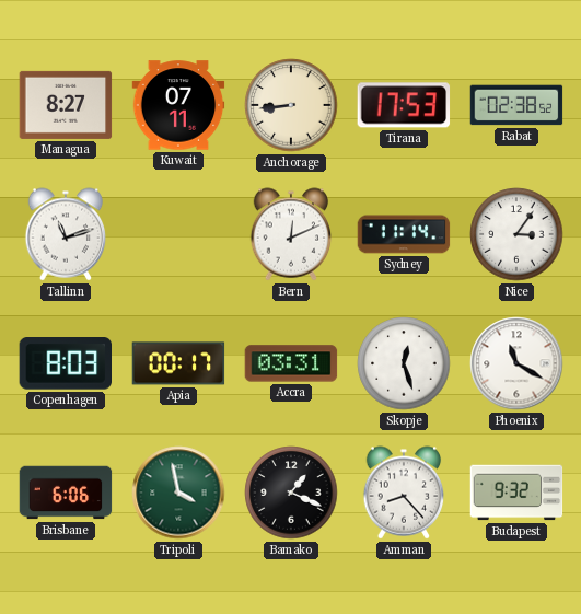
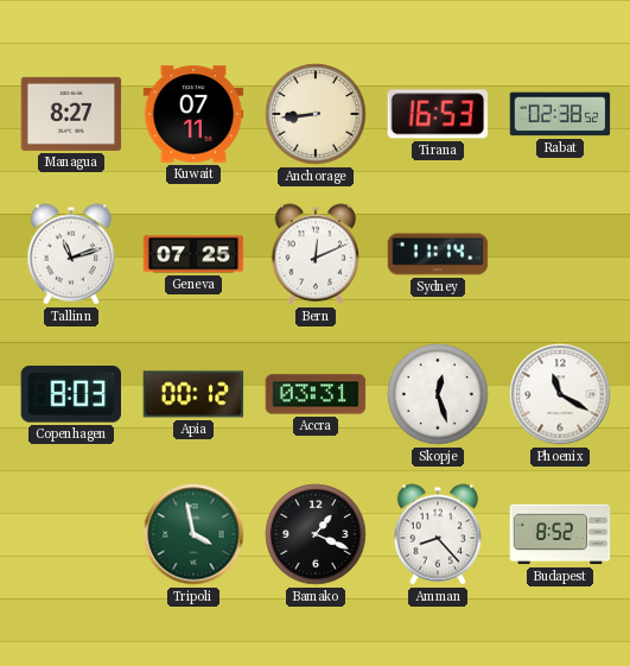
Tirana: 17:53 -> 16:53
Geneva: none -> 07:25
Nice: 3:06 -> none
Apia: 00:17 -> 00:12
Brisbane: 6:06 -> none
Budapest: 9:32 -> 8:52
